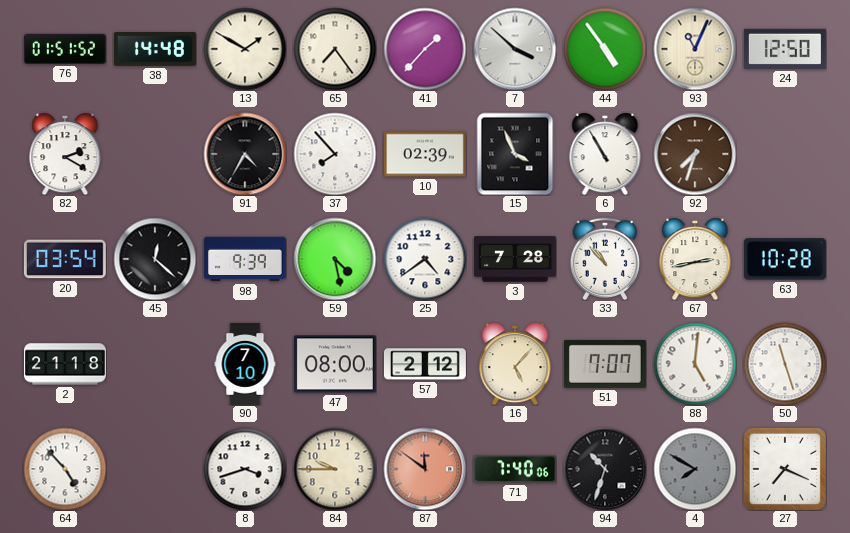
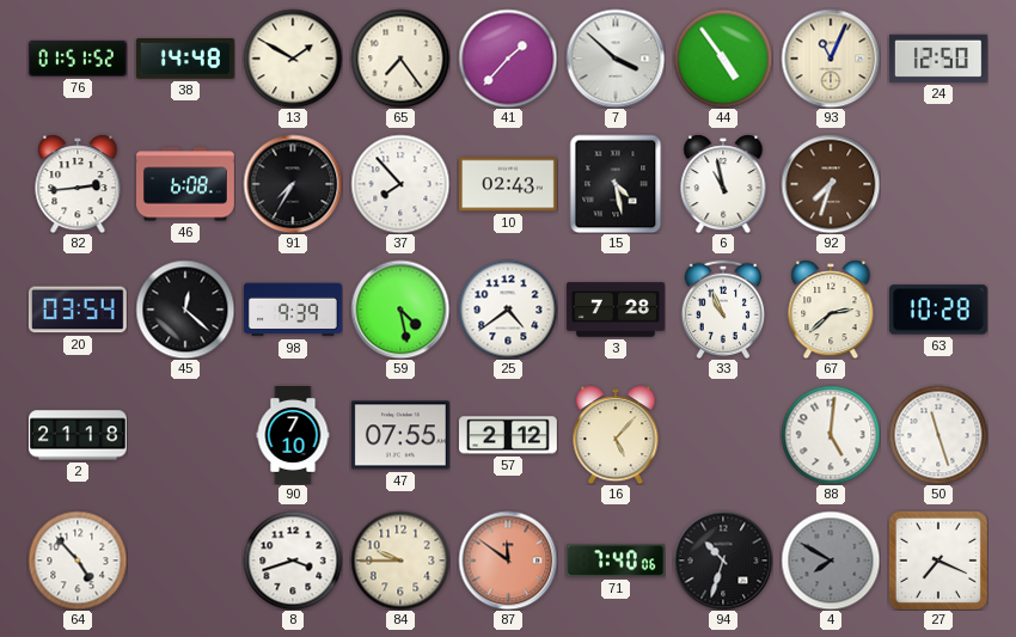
82: 2:20 -> 2:44
46: none -> 6:08
91: 4:35 -> 7:35
10: 02:39 -> 02:43
15: 3:56 -> 4:28
6: 10:55 -> 10:58
33: 10:53 -> 10:56
67: 2:43 -> 2:38
47: 08:00 -> 07:55
51: 7:07 -> none
